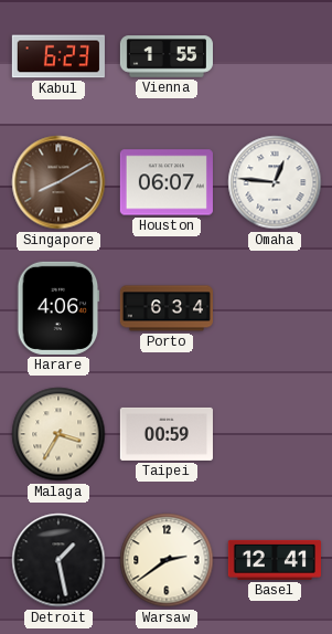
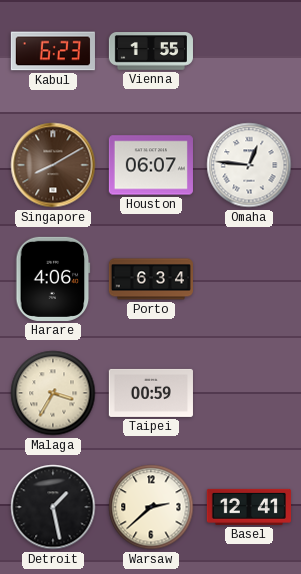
Warsaw: 2:39 -> 2:38
